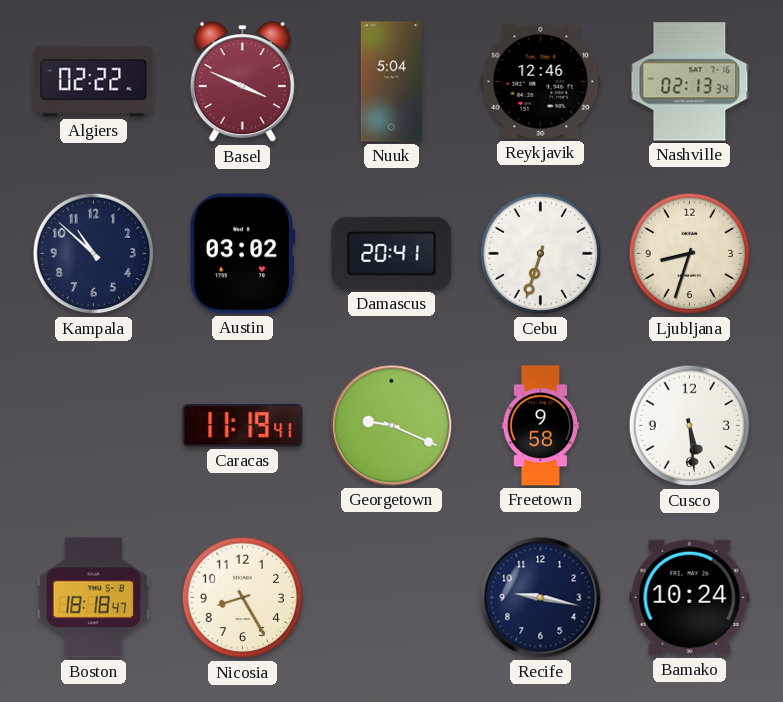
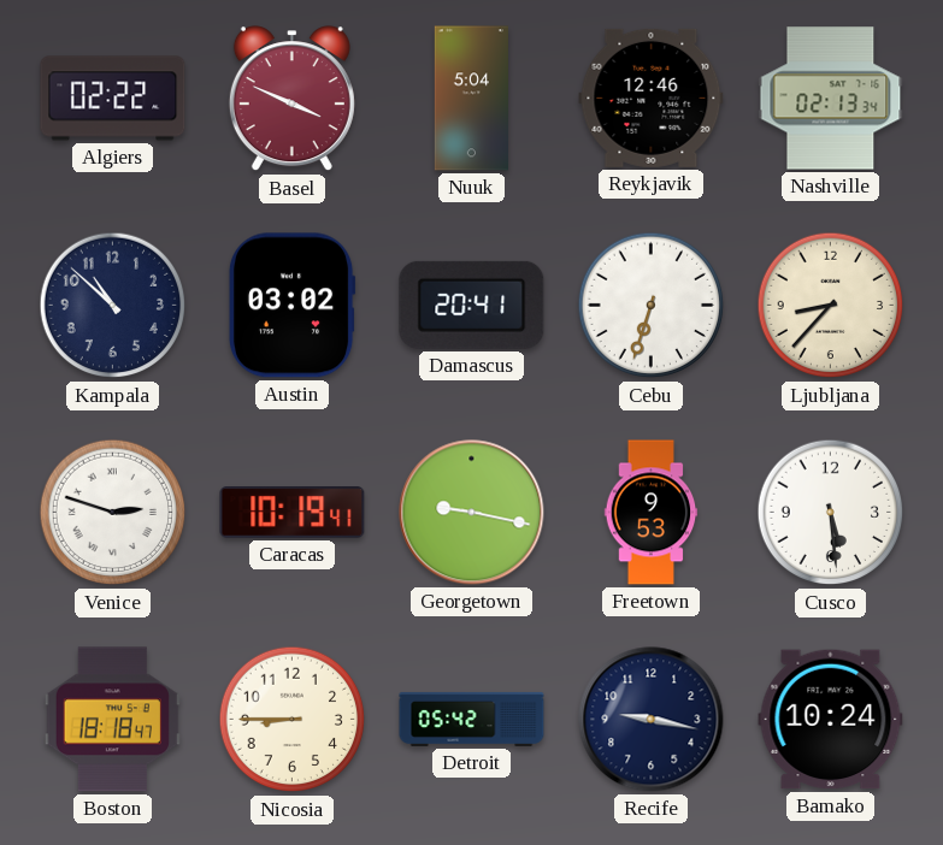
Ljubljana: 8:33 -> 8:37
Venice: none -> 2:48
Caracas: 11:19 -> 10:19
Georgetown: 9:19 -> 9:17
Freetown: 9:58 -> 9:53
Nicosia: 8:25 -> 8:45
Detroit: none -> 05:42
